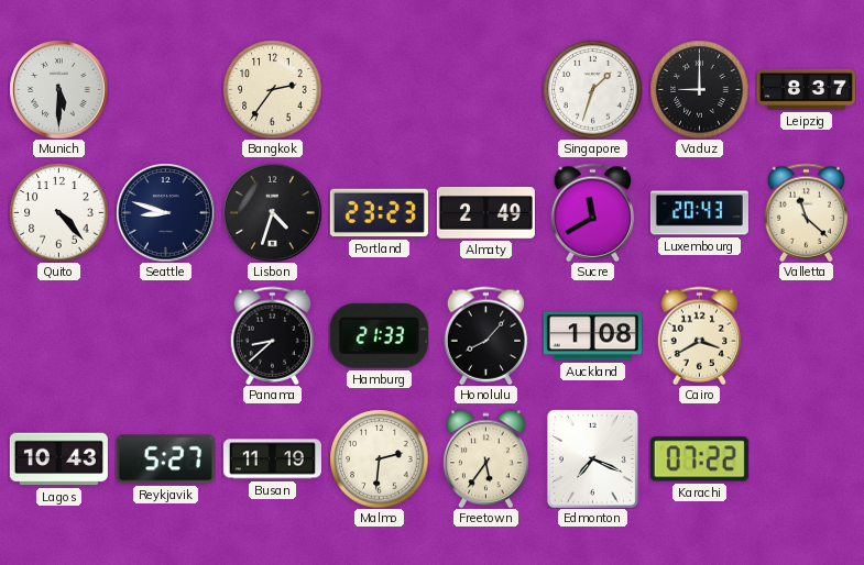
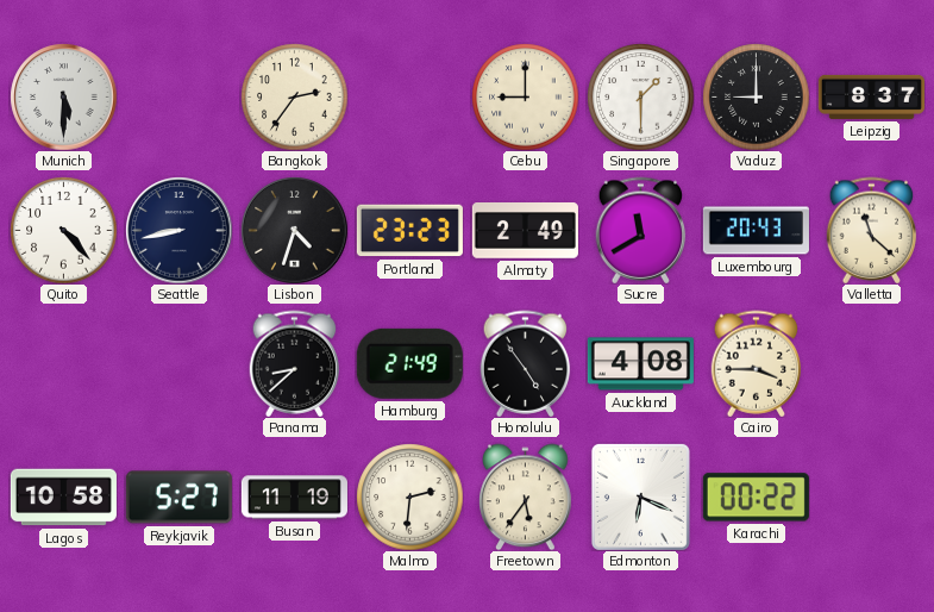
Cebu: none -> 9:00
Singapore: 1:33 -> 1:30
Seattle: 8:48 -> 8:43
Hamburg: 21:33 -> 21:49
Honolulu: 8:07 -> 4:54
Auckland: 1:08 -> 4:08
Cairo: 3:40 -> 3:45
Lagos: 10:43 -> 10:58
Edmonton: 7:19 -> 6:19
Karachi: 07:22 -> 00:22
